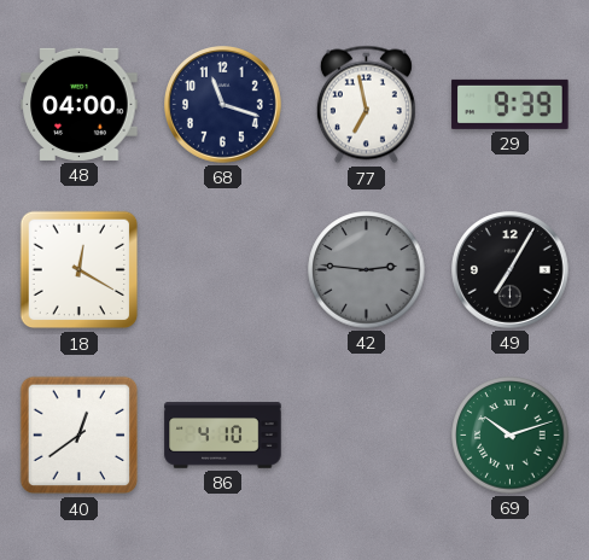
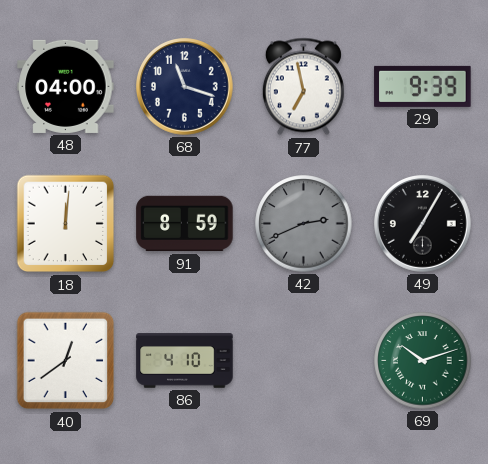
18: 12:20 -> 12:01
91: none -> 8:59
42: 2:46 -> 2:41
